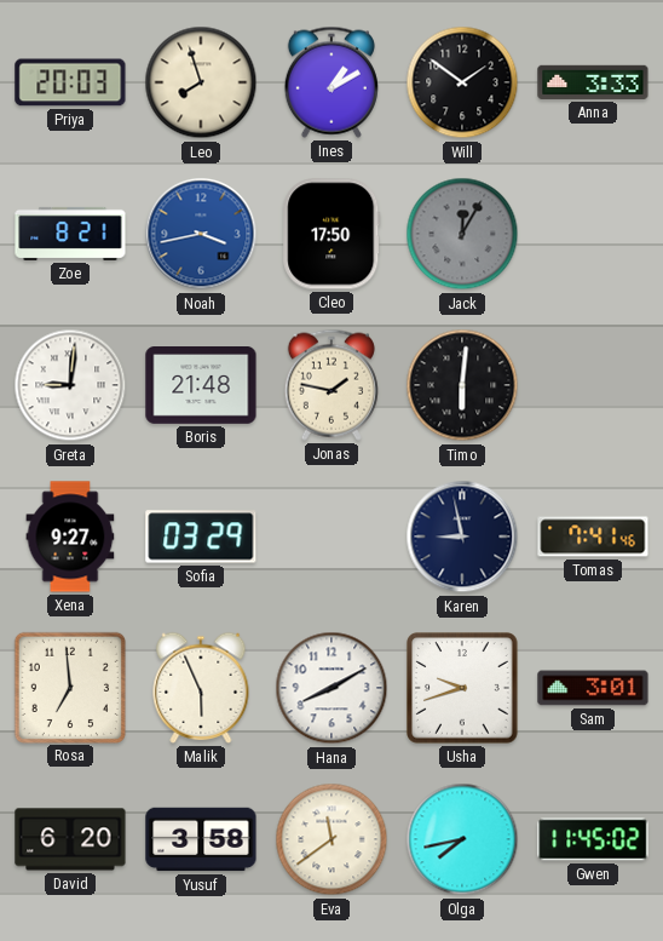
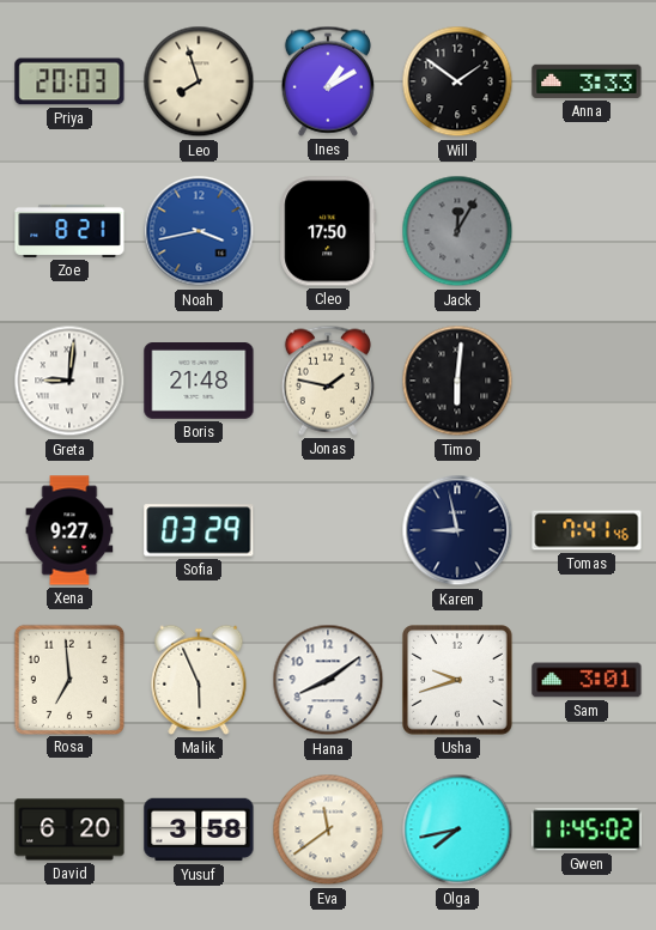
Hana: 8:10 -> 8:09
